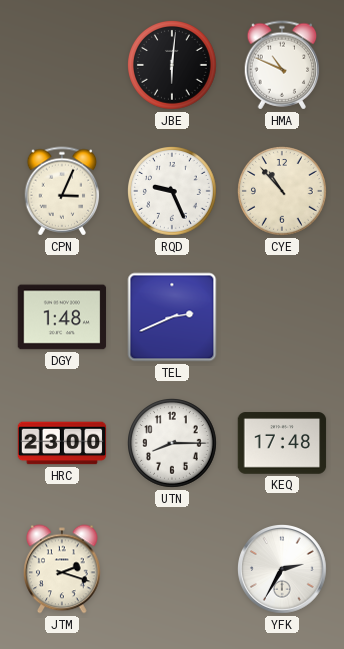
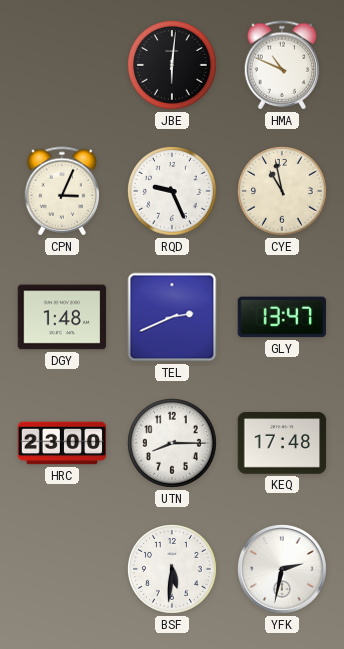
CYE: 10:53 -> 10:58
GLY: none -> 13:47
JTM: 2:18 -> none
BSF: none -> 5:31
YFK: 2:35 -> 2:32
